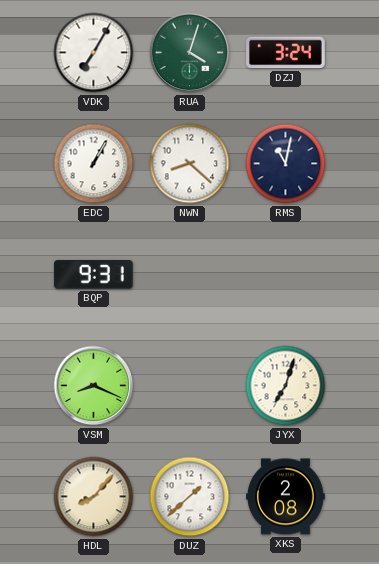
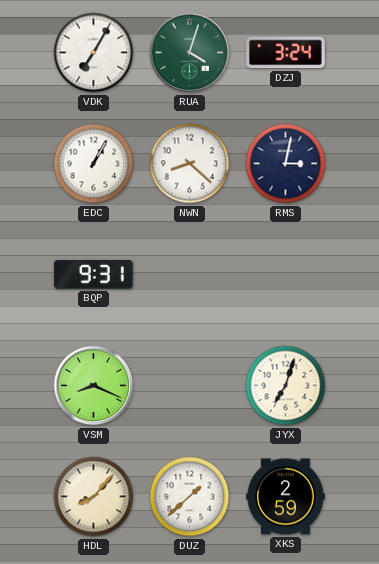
RMS: 11:02 -> 3:02
XKS: 2:08 -> 2:59
